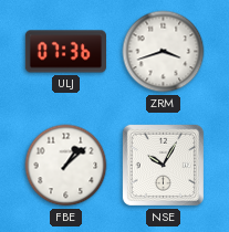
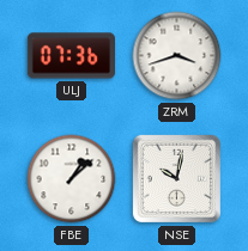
NSE: 10:05 -> 10:02
